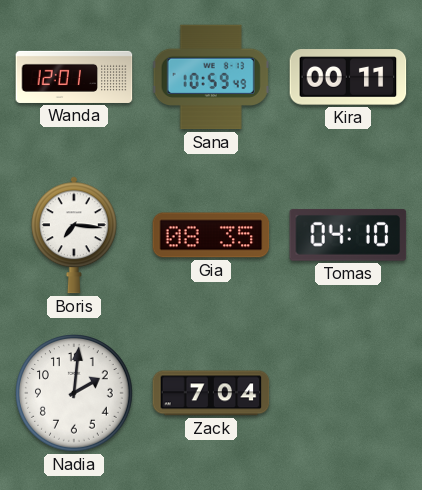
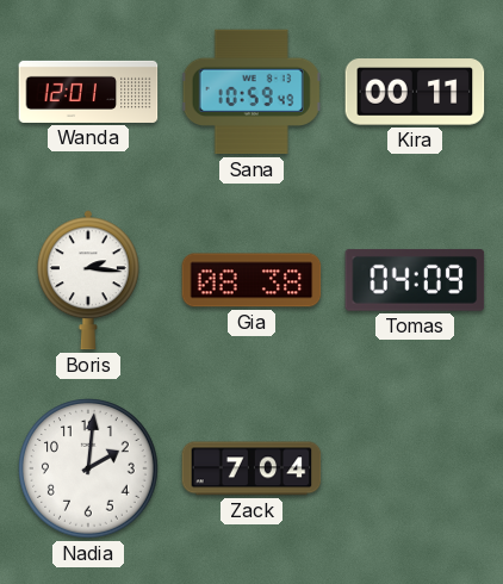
Boris: 7:16 -> 2:16
Gia: 08:35 -> 08:38
Tomas: 04:10 -> 04:09
